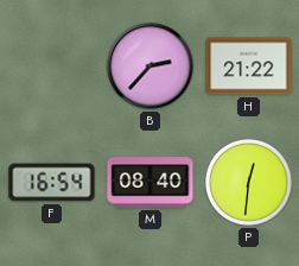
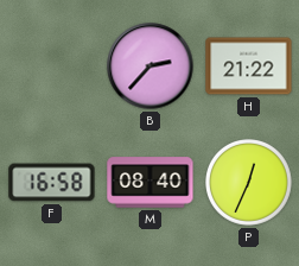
F: 16:54 -> 16:58
P: 12:31 -> 12:34
